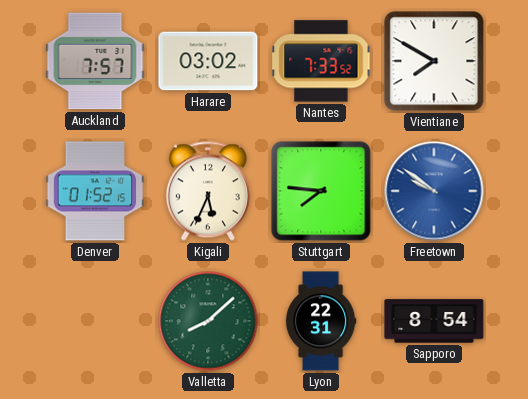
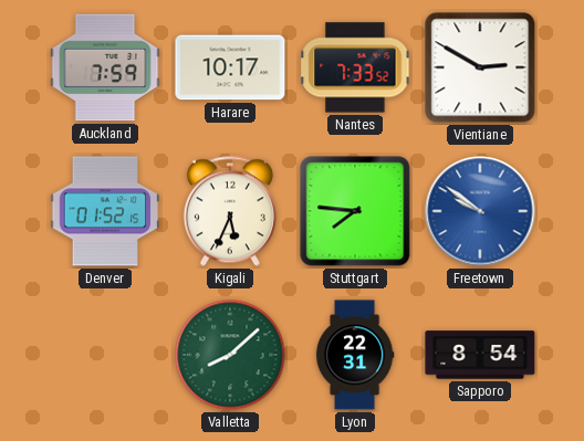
Auckland: 7:57 -> 7:59
Harare: 03:02 -> 10:17
Vientiane: 7:50 -> 2:50
